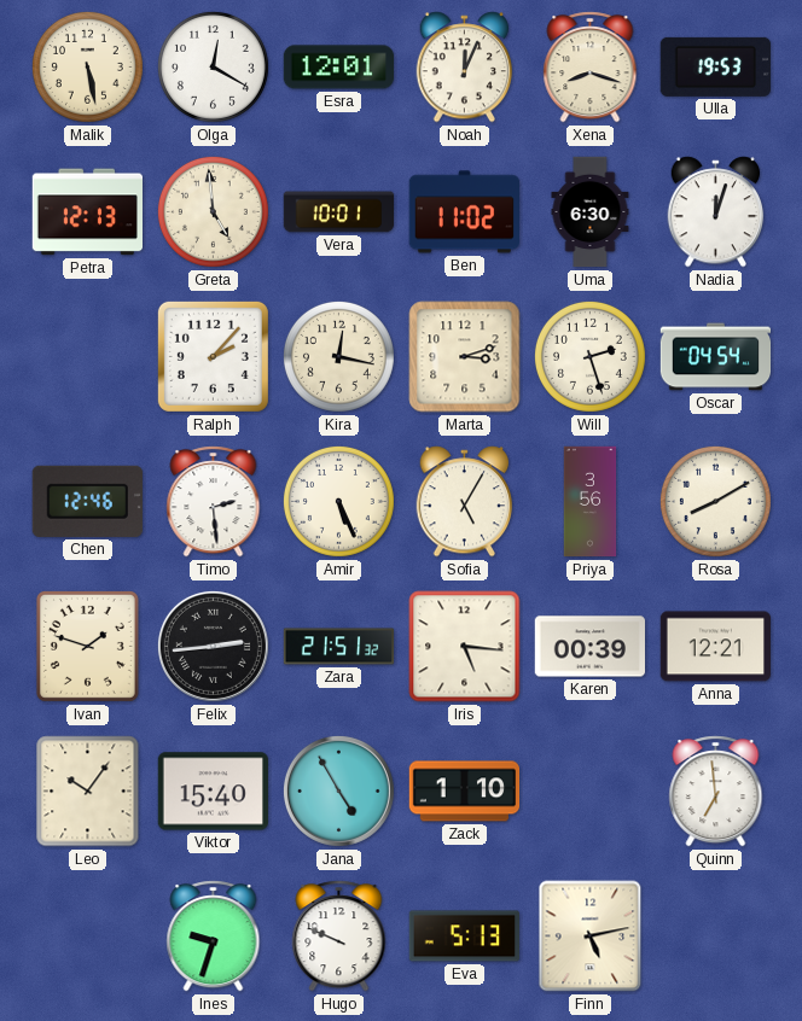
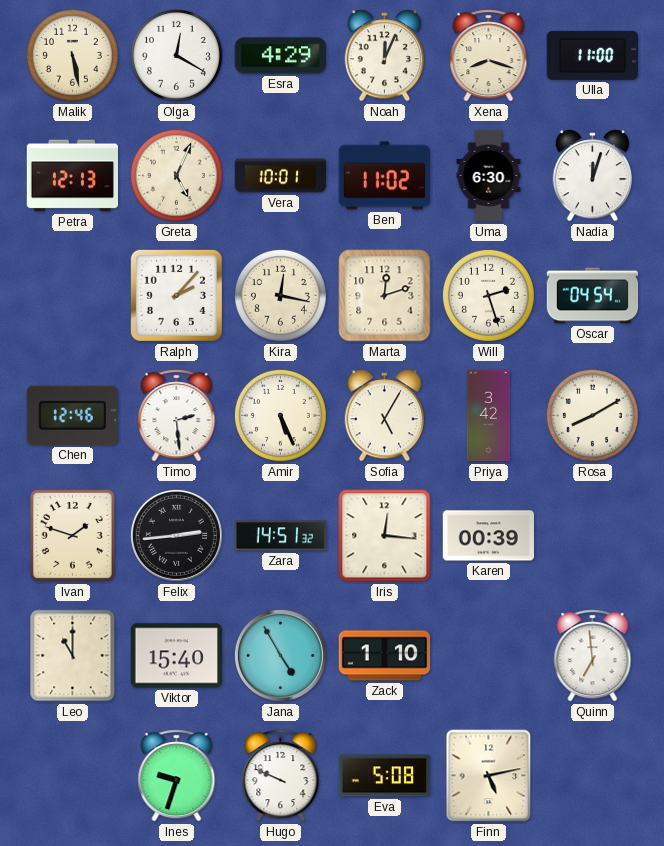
Esra: 12:01 -> 4:29
Ulla: 19:53 -> 11:00
Greta: 4:59 -> 5:04
Marta: 3:12 -> 12:12
Priya: 3:56 -> 3:42
Zara: 21:51 -> 14:51
Iris: 5:16 -> 12:16
Anna: 12:21 -> none
Leo: 10:06 -> 11:00
Eva: 5:13 -> 5:08
